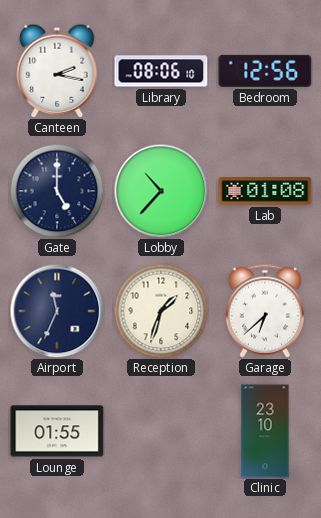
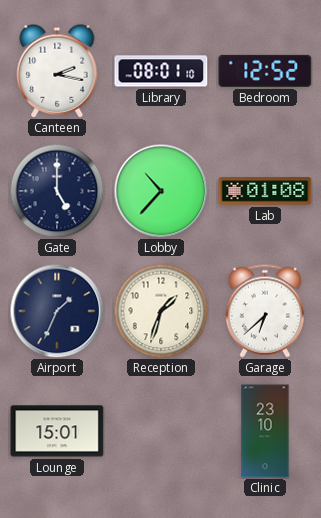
Library: 08:06 -> 08:01
Bedroom: 12:56 -> 12:52
Airport: 11:34 -> 1:34
Lounge: 01:55 -> 15:01
